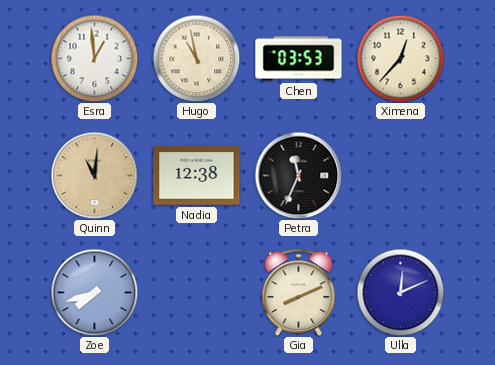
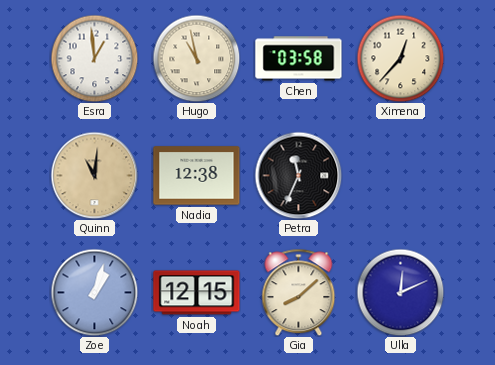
Chen: 03:53 -> 03:58
Zoe: 7:42 -> 1:03
Noah: none -> 12:15
Gia: 8:11 -> 8:08
